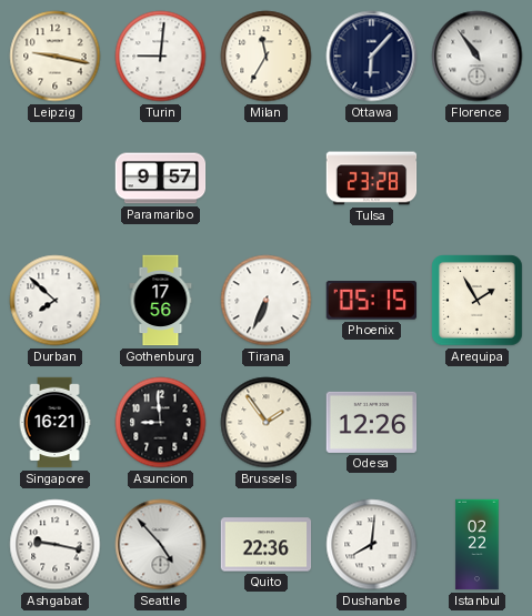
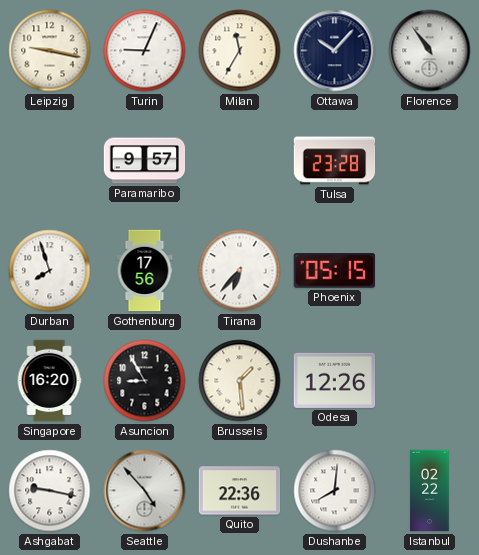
Turin: 9:01 -> 9:04
Ottawa: 6:07 -> 10:07
Durban: 7:52 -> 7:57
Tirana: 6:34 -> 6:37
Arequipa: 1:55 -> none
Singapore: 16:21 -> 16:20
Asuncion: 8:59 -> 8:55
Brussels: 1:54 -> 1:29
